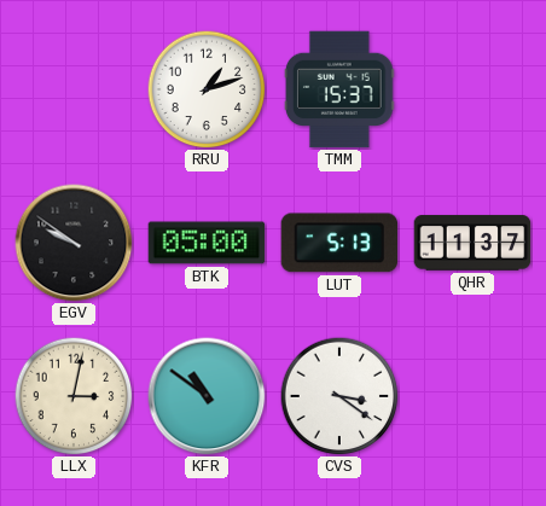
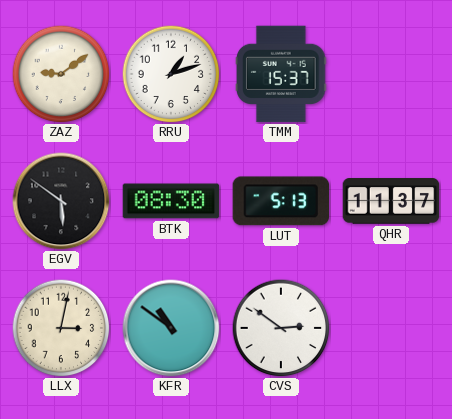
ZAZ: none -> 9:09
EGV: 9:51 -> 5:51
BTK: 05:00 -> 08:30
CVS: 3:21 -> 2:51
